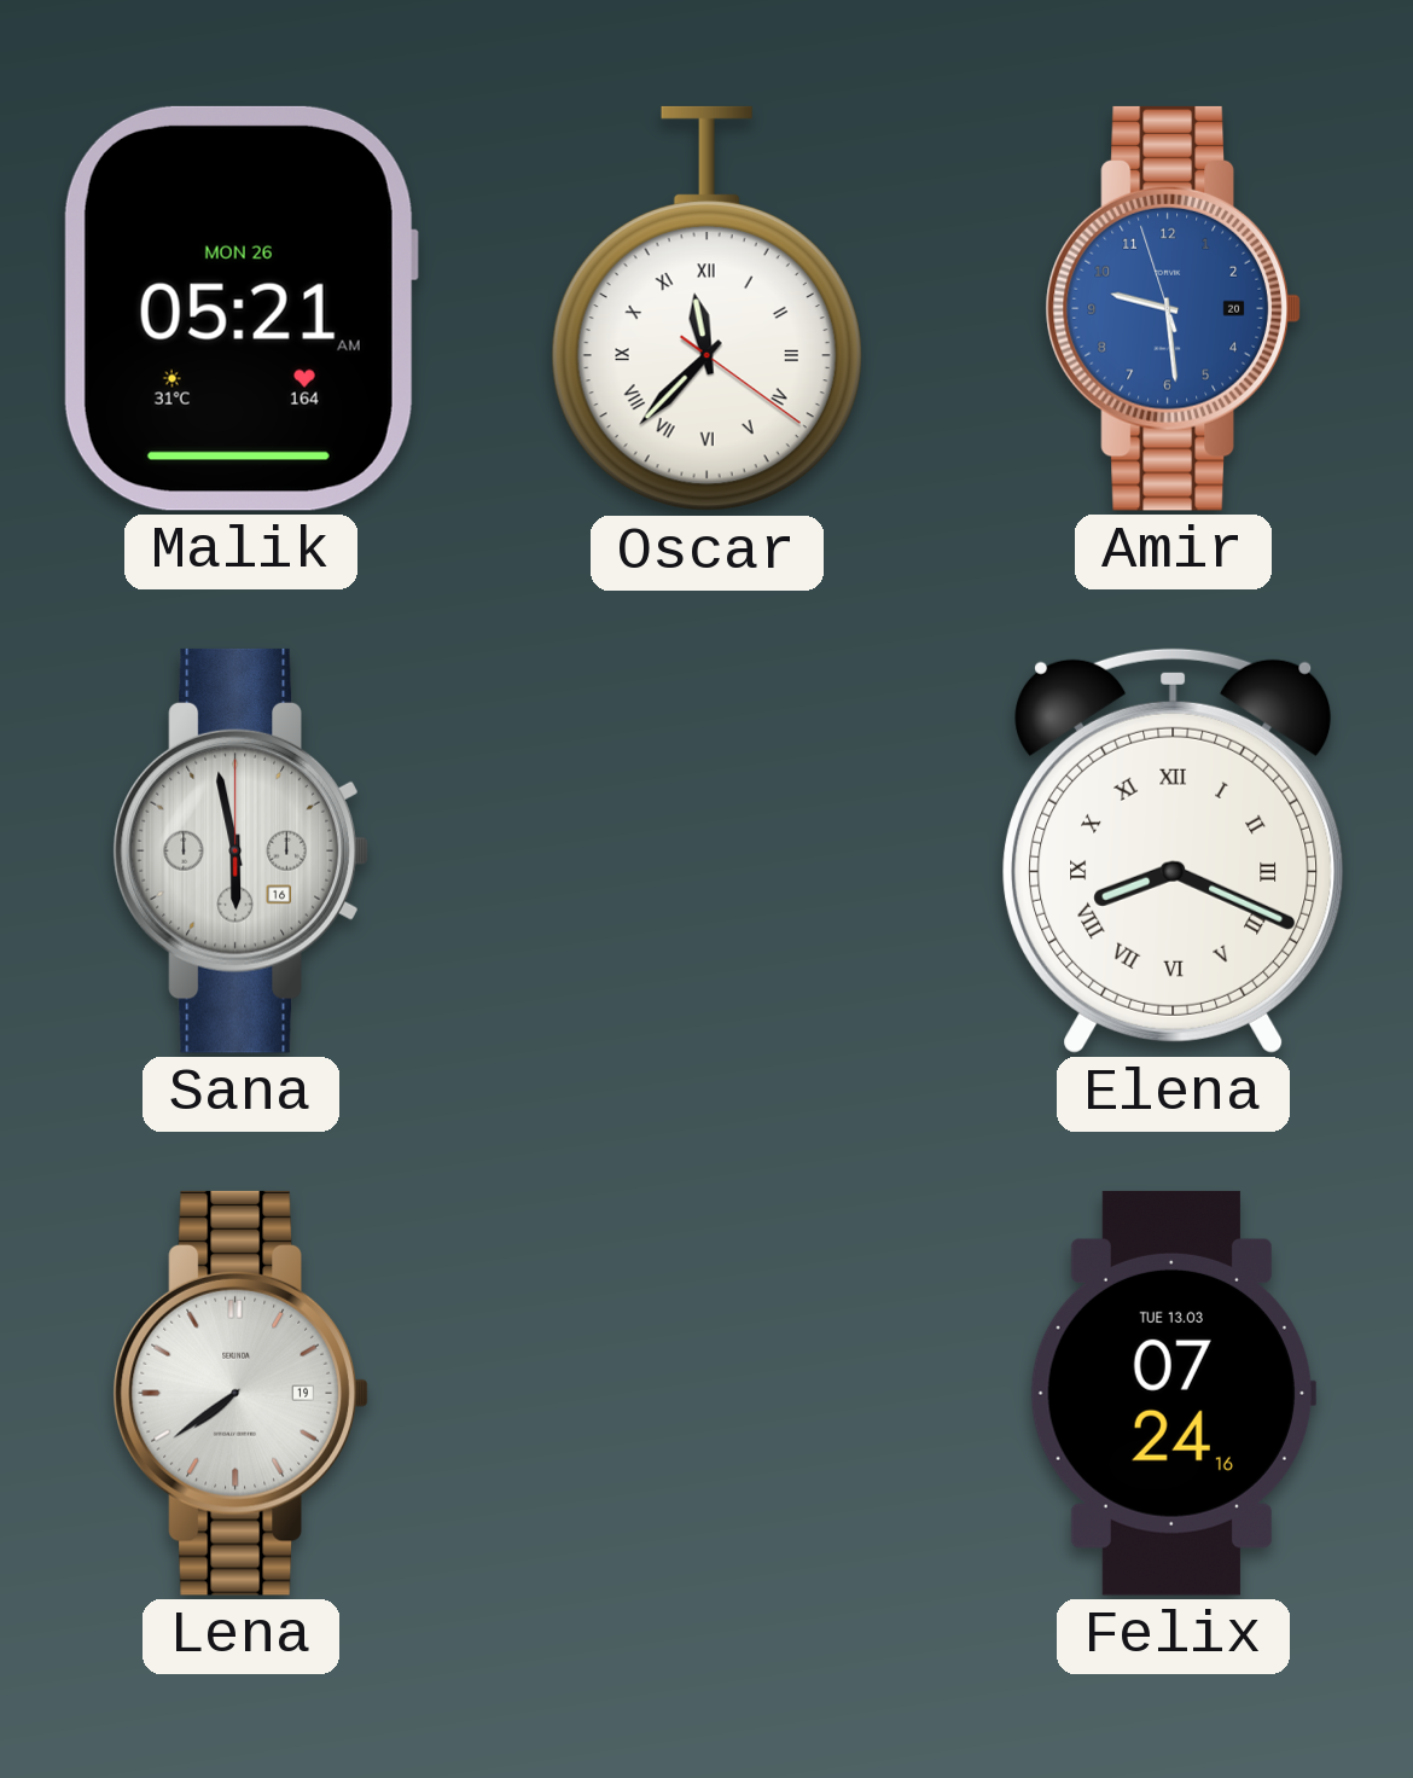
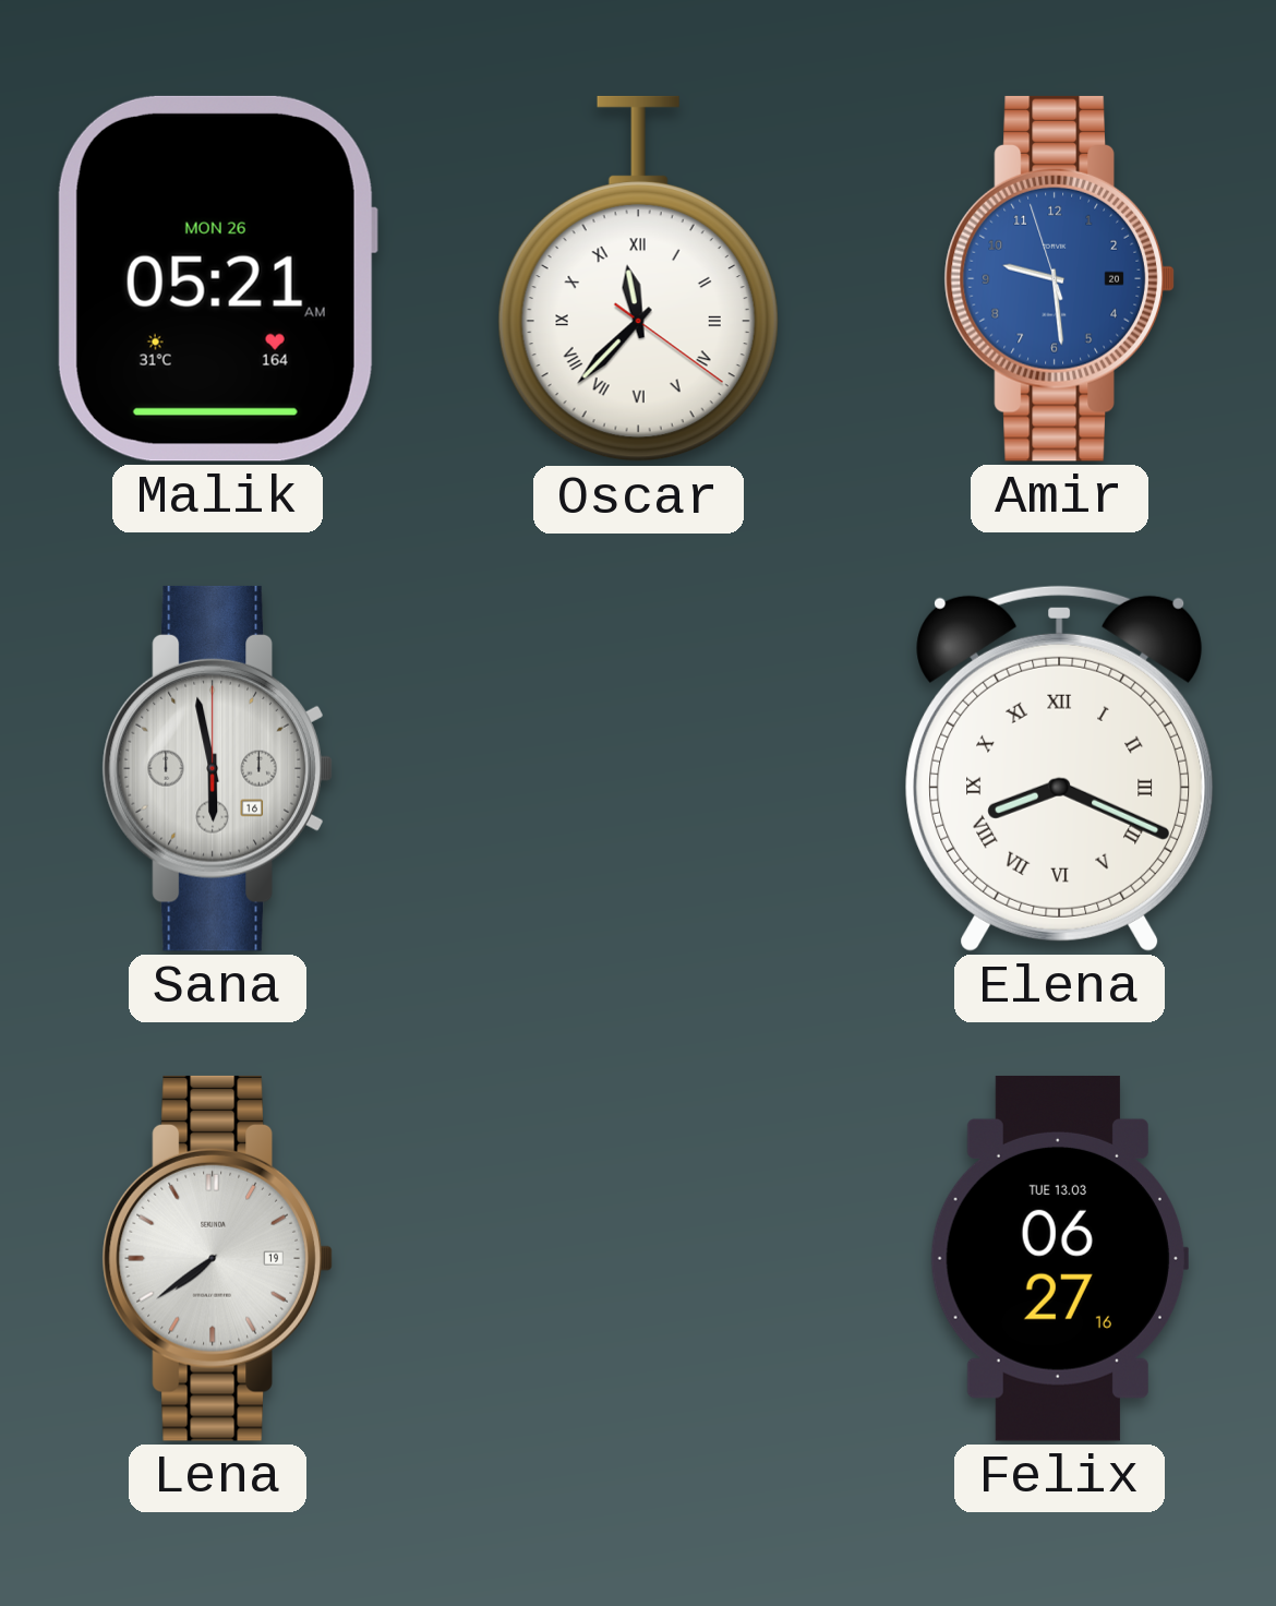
Felix: 07:24 -> 06:27
